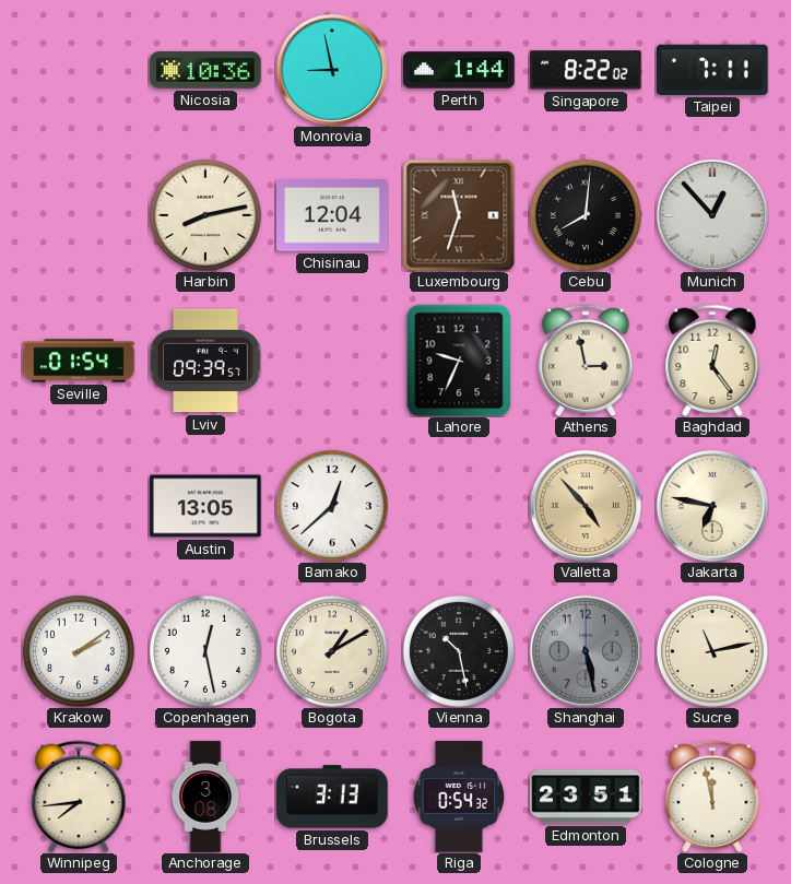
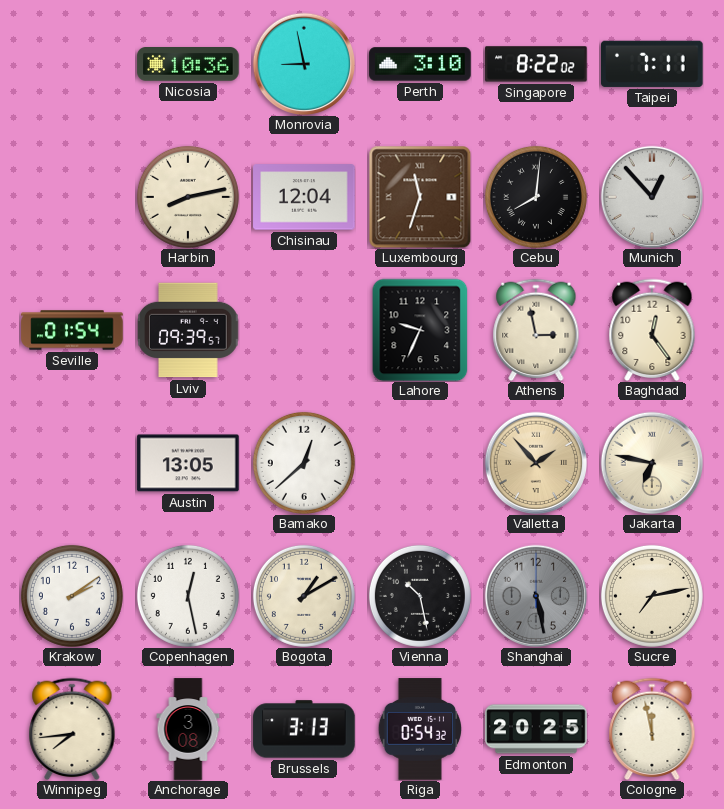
Perth: 1:44 -> 3:10
Valletta: 4:53 -> 1:53
Sucre: 11:13 -> 7:13
Edmonton: 23:51 -> 20:25
